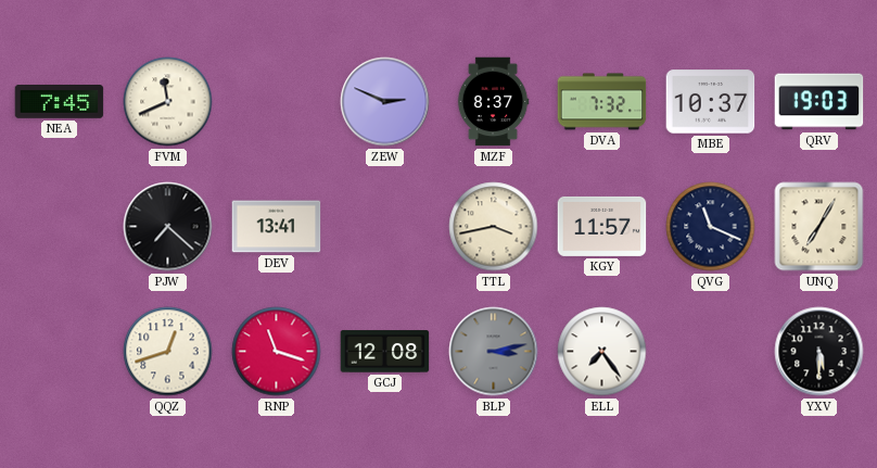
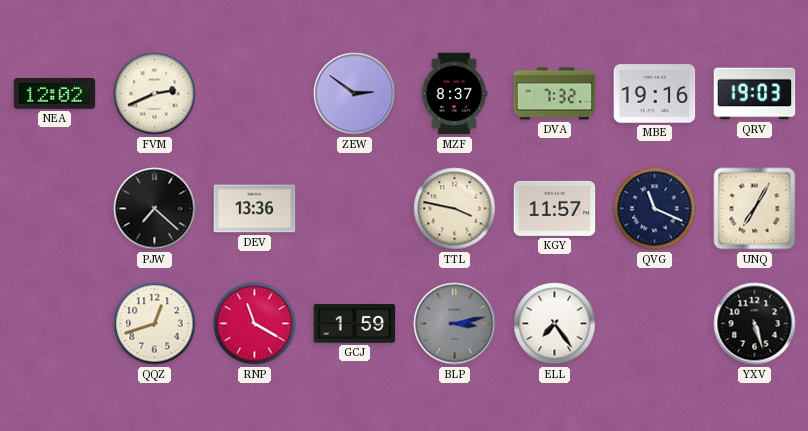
NEA: 7:45 -> 12:02
FVM: 11:41 -> 2:41
ZEW: 2:49 -> 2:51
MBE: 10:37 -> 19:16
DEV: 13:41 -> 13:36
TTL: 3:43 -> 3:47
RNP: 11:18 -> 11:20
GCJ: 12:08 -> 1:59
YXV: 5:30 -> 5:27
